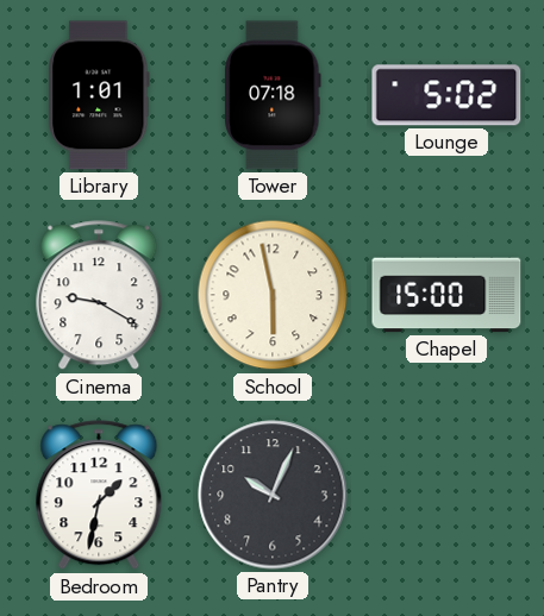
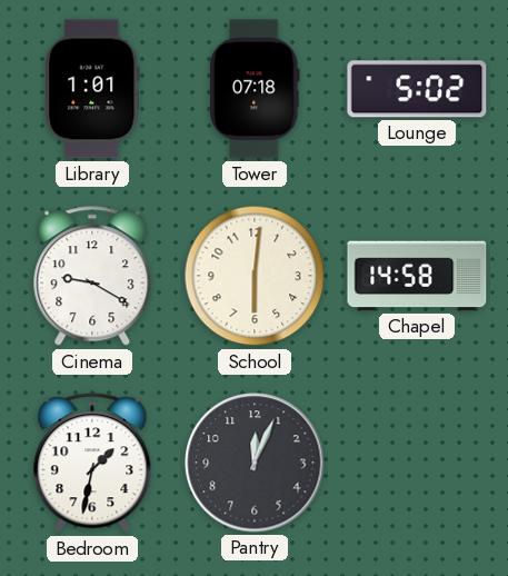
School: 5:58 -> 6:01
Chapel: 15:00 -> 14:58
Pantry: 10:04 -> 12:04
